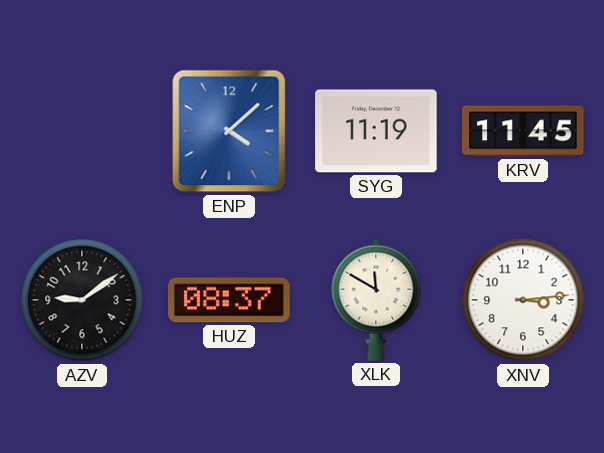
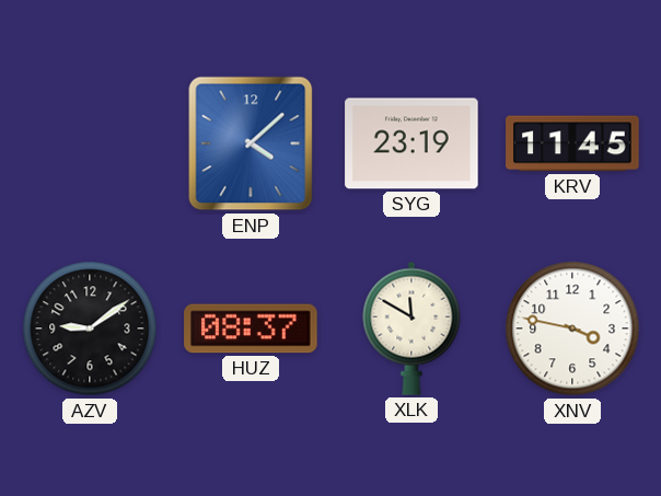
SYG: 11:19 -> 23:19
XNV: 3:14 -> 3:47
